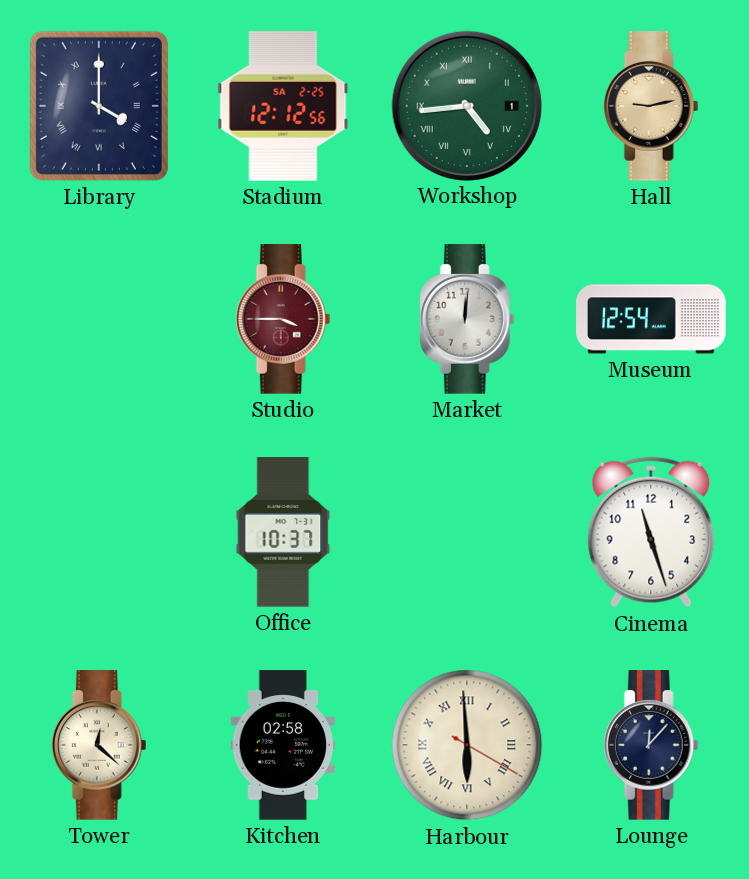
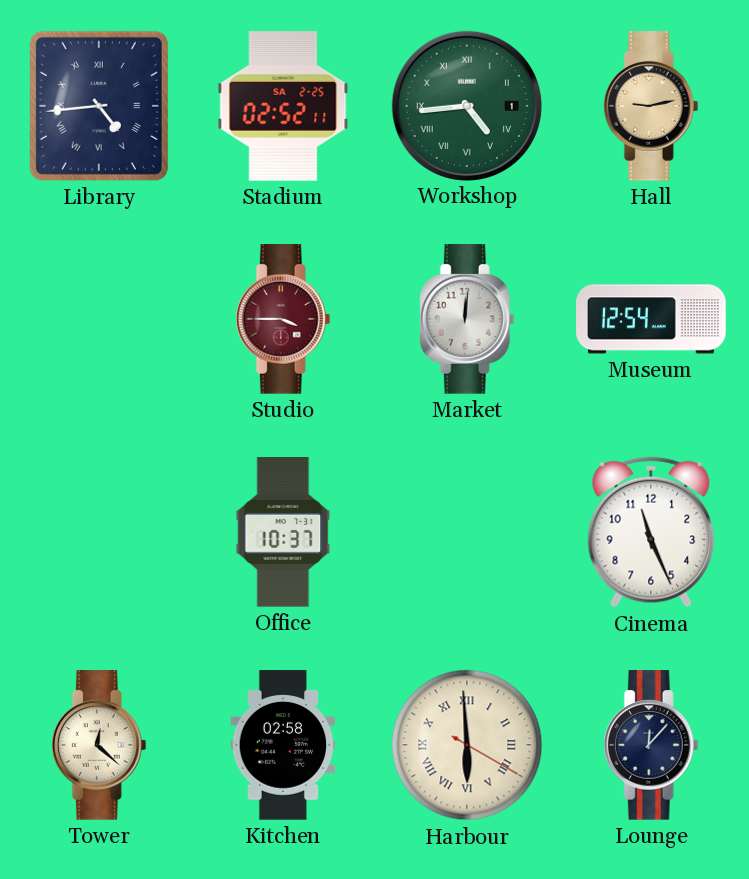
Library: 4:00 -> 4:44
Stadium: 12:12 -> 02:52
Cinema: 11:27 -> 11:26
